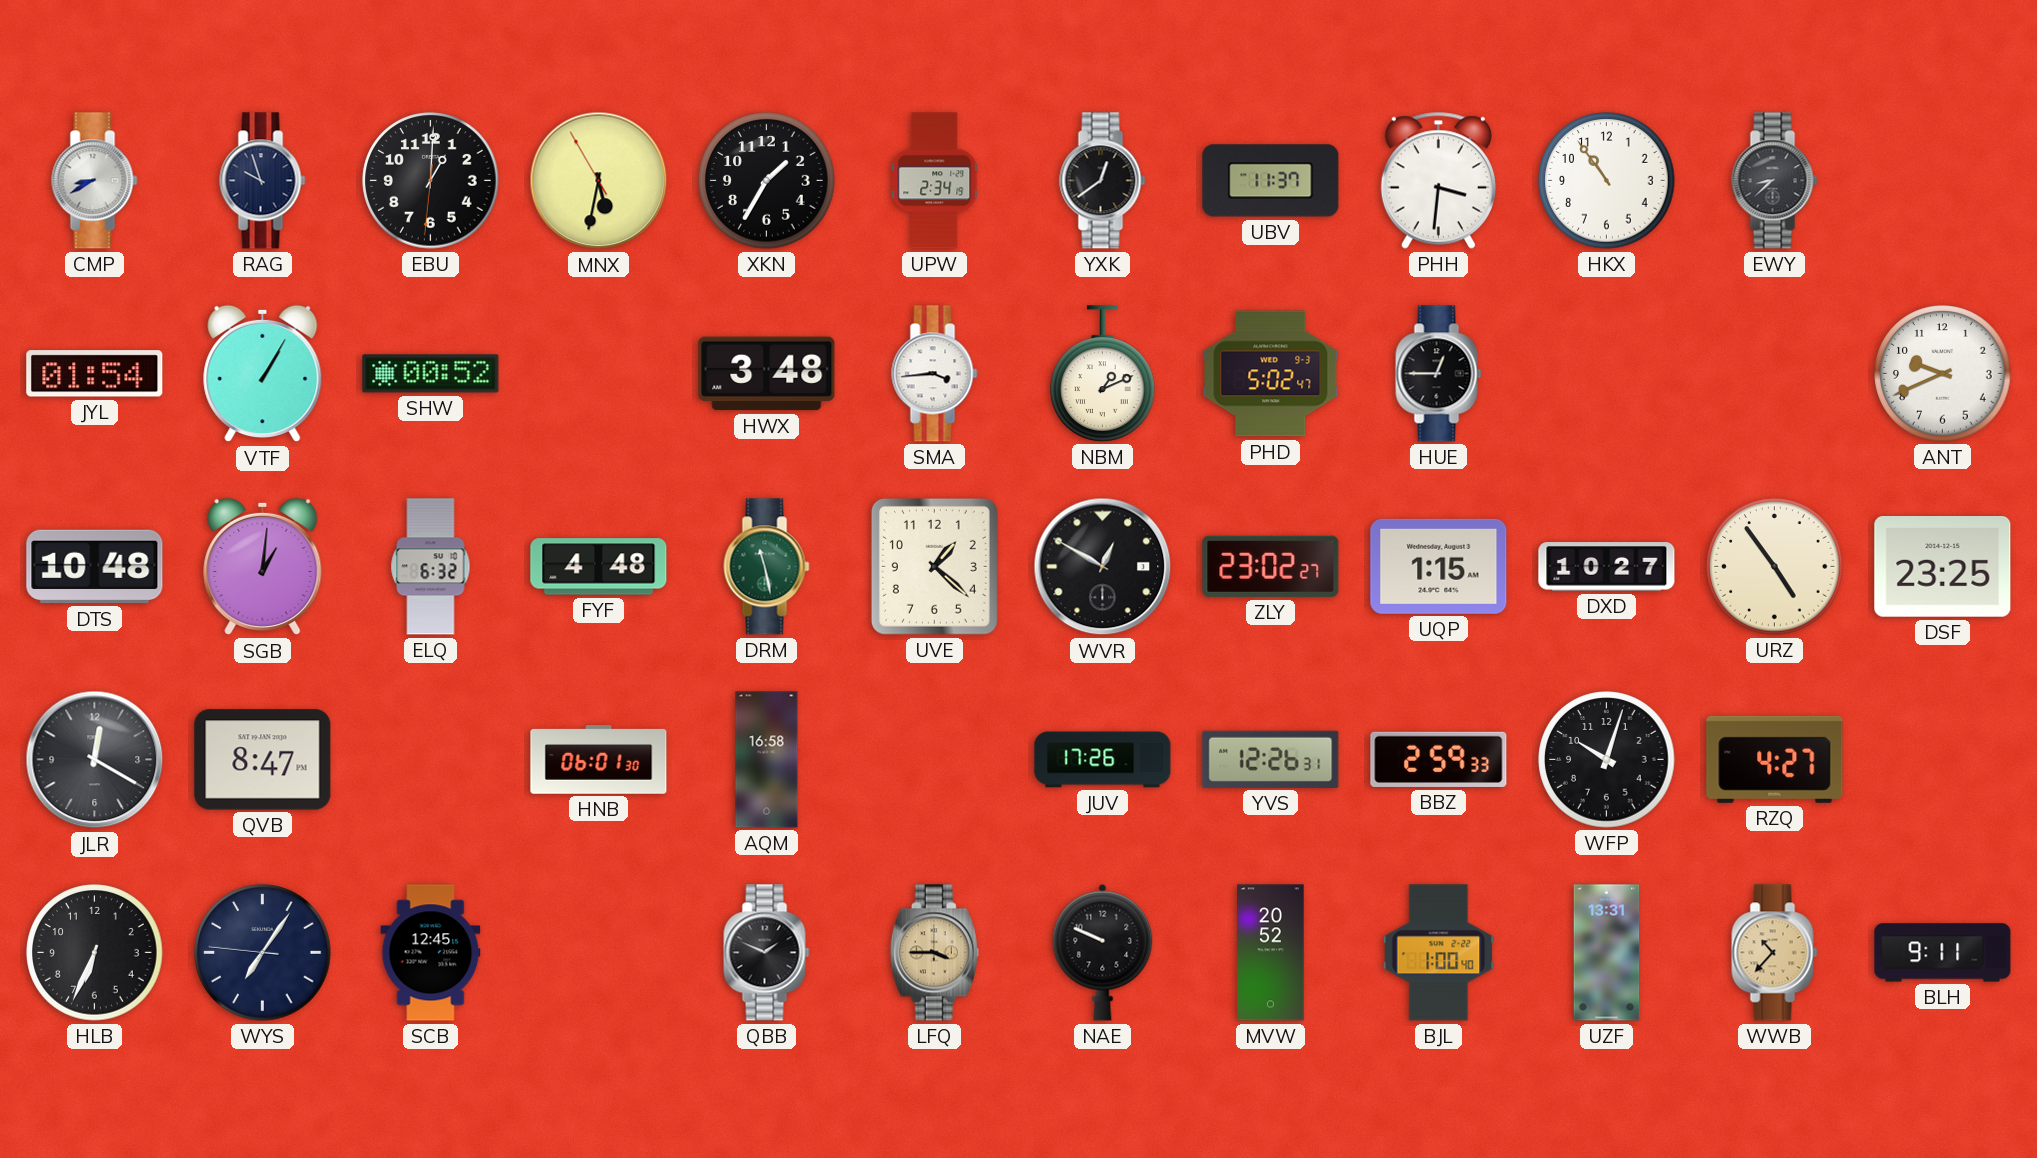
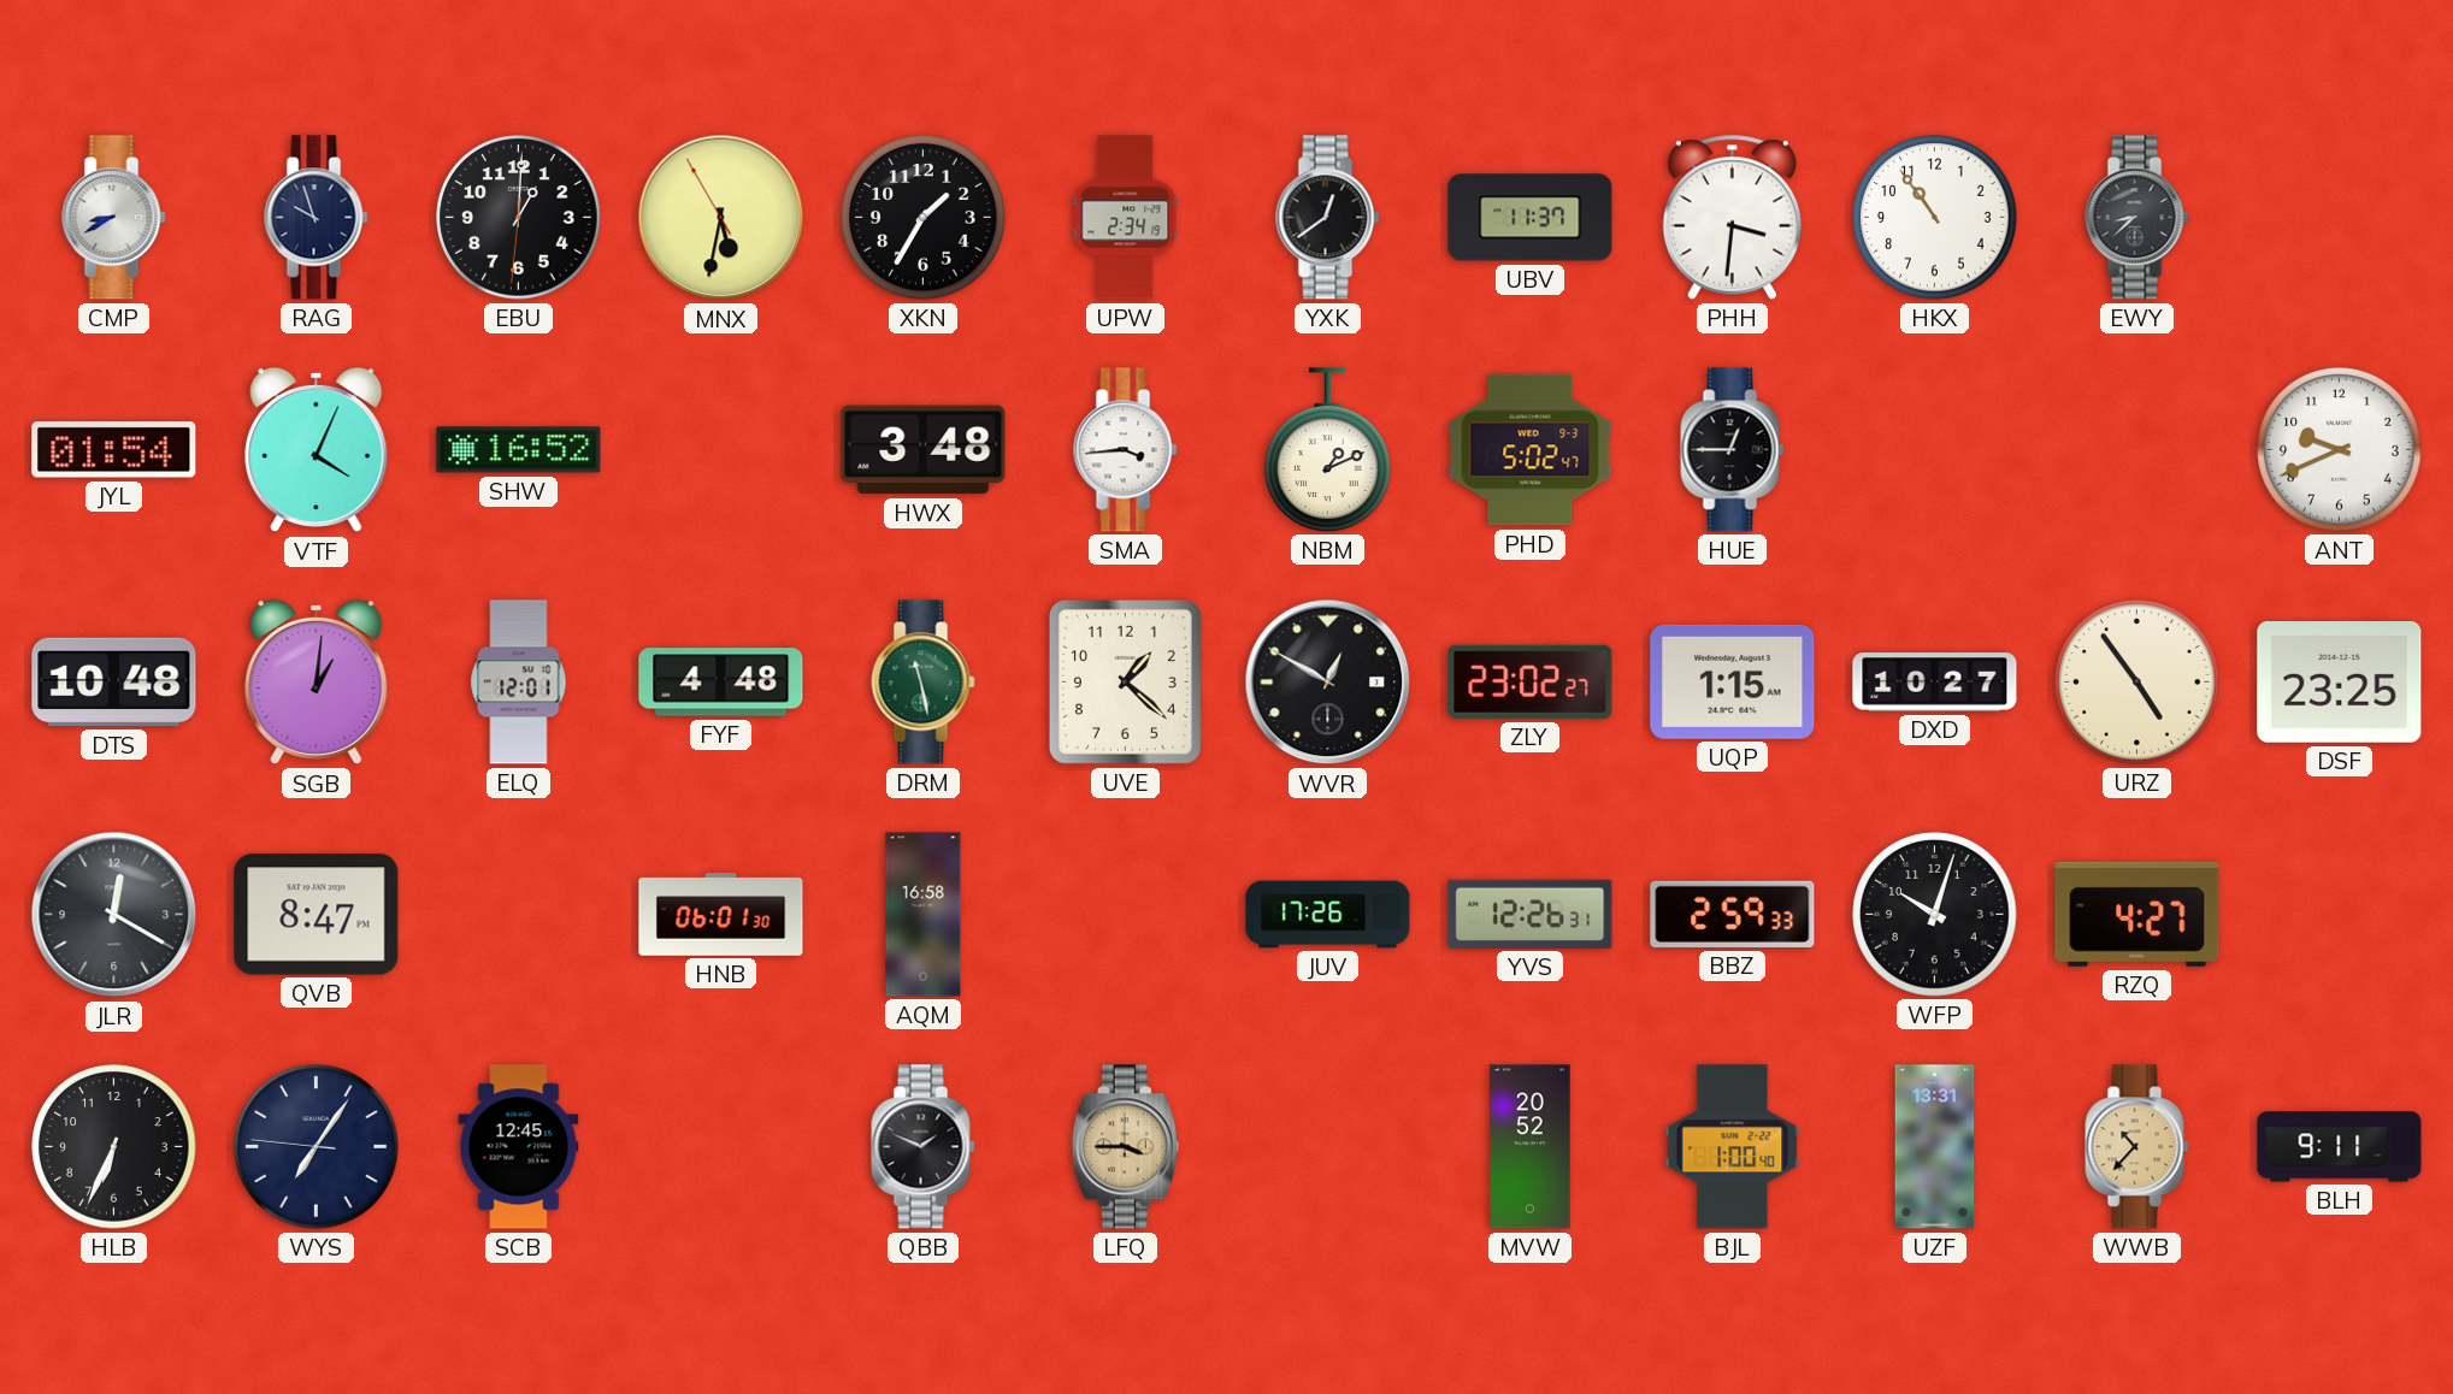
VTF: 1:05 -> 4:04
SHW: 00:52 -> 16:52
ELQ: 6:32 -> 12:01
NAE: 9:49 -> none
